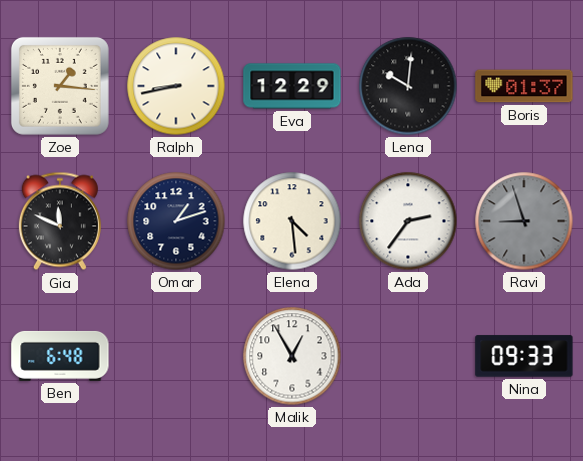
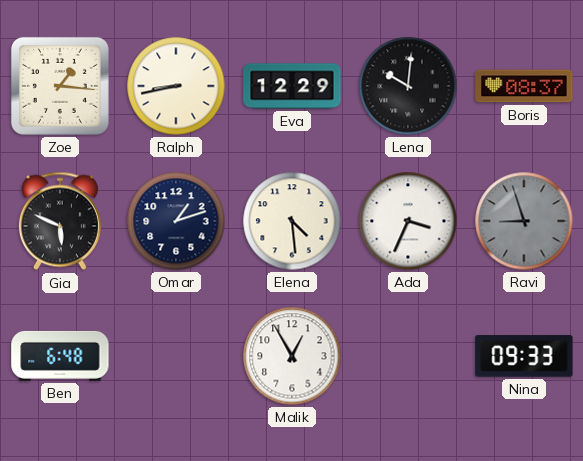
Boris: 01:37 -> 08:37
Gia: 11:49 -> 5:49
Ada: 2:36 -> 3:34
